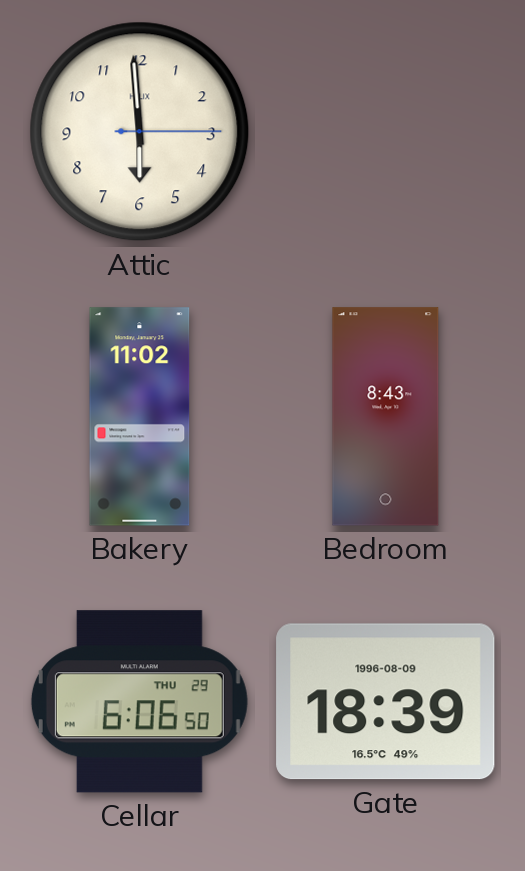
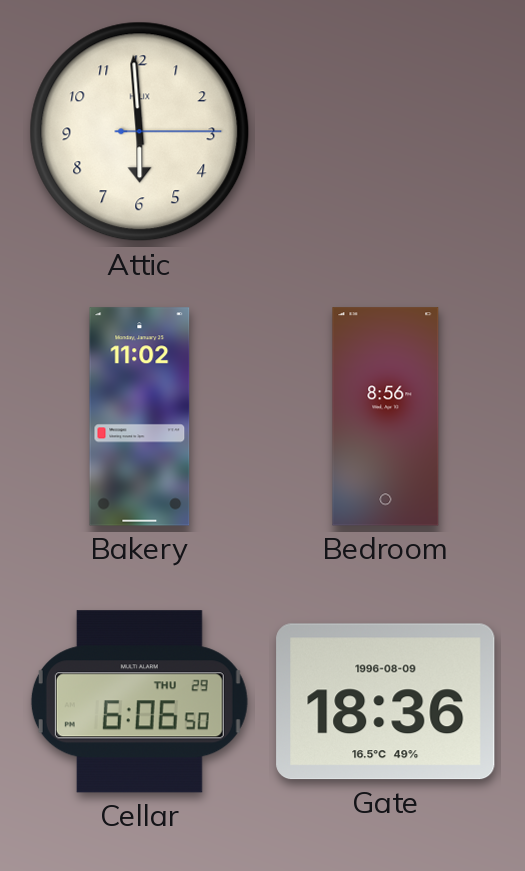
Bedroom: 8:43 -> 8:56
Gate: 18:39 -> 18:36
